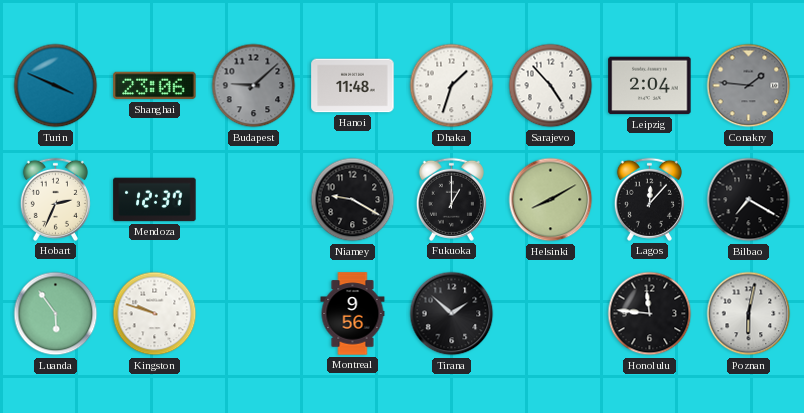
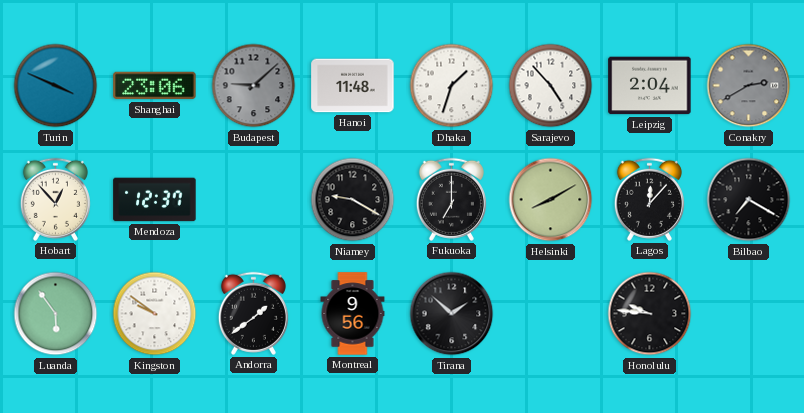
Conakry: 1:46 -> 2:40
Hobart: 2:34 -> 12:53
Fukuoka: 1:00 -> 7:00
Kingston: 9:48 -> 9:51
Andorra: none -> 1:39
Honolulu: 11:46 -> 9:46
Poznan: 6:02 -> none
